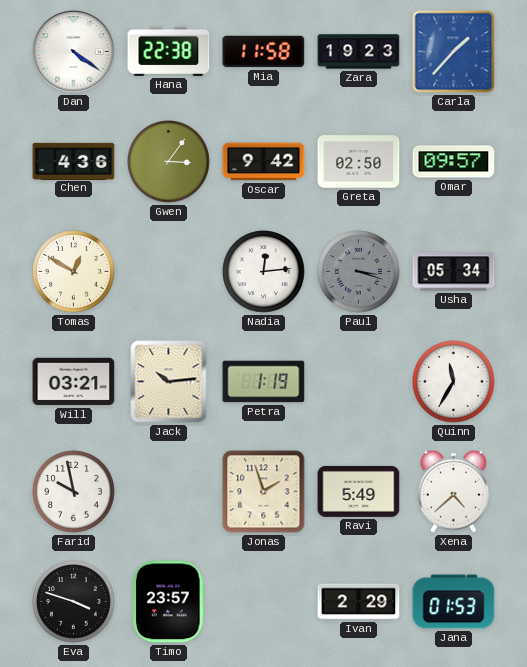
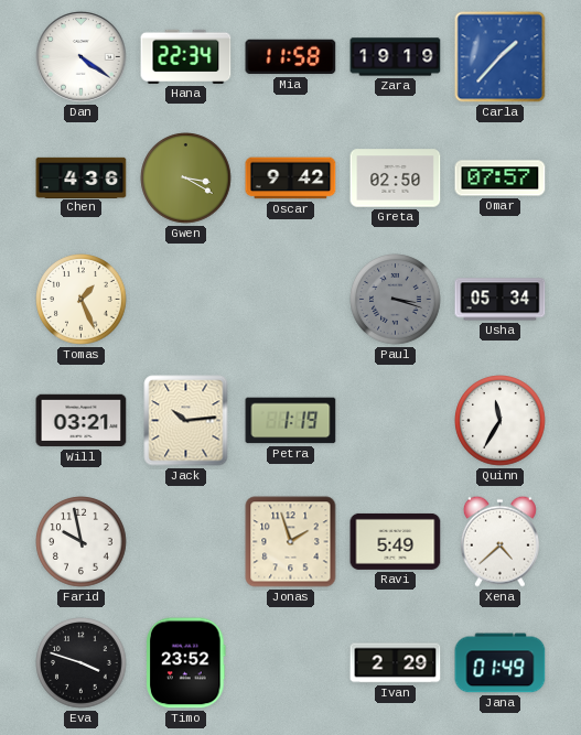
Hana: 22:38 -> 22:34
Zara: 19:23 -> 19:19
Gwen: 3:06 -> 3:20
Omar: 09:57 -> 07:57
Tomas: 12:50 -> 1:26
Nadia: 12:14 -> none
Timo: 23:57 -> 23:52
Jana: 01:53 -> 01:49
